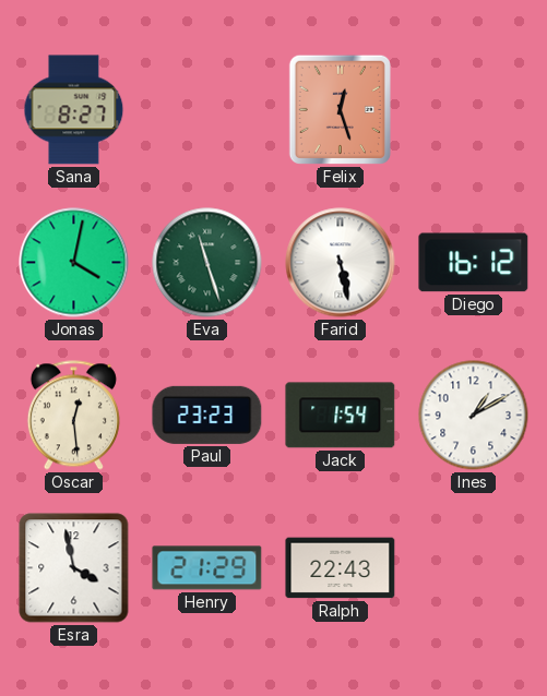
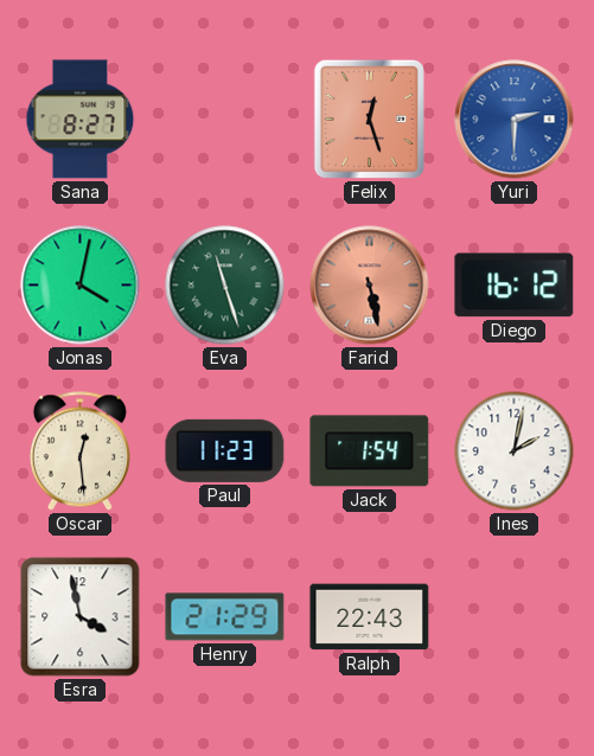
Yuri: none -> 2:30
Farid dial: white -> salmon
Paul: 23:23 -> 11:23
Ines: 1:10 -> 2:02
